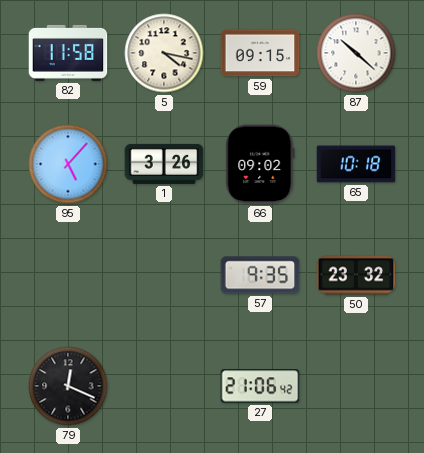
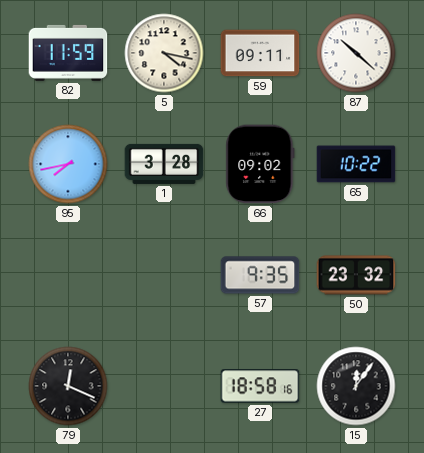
82: 11:58 -> 11:59
59: 09:15 -> 09:11
95: 5:07 -> 7:43
1: 3:26 -> 3:28
65: 10:18 -> 10:22
27: 21:06 -> 18:58
15: none -> 12:06
